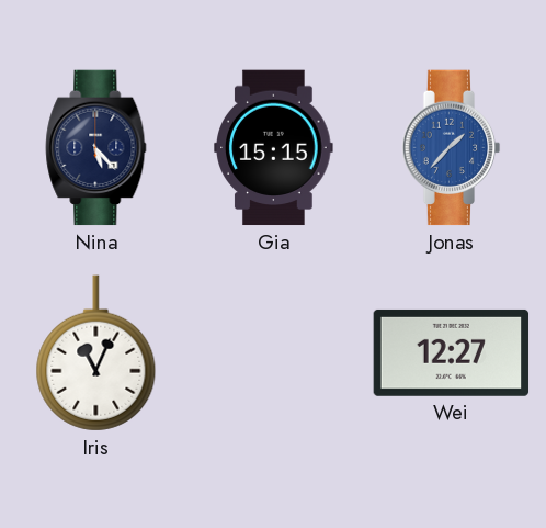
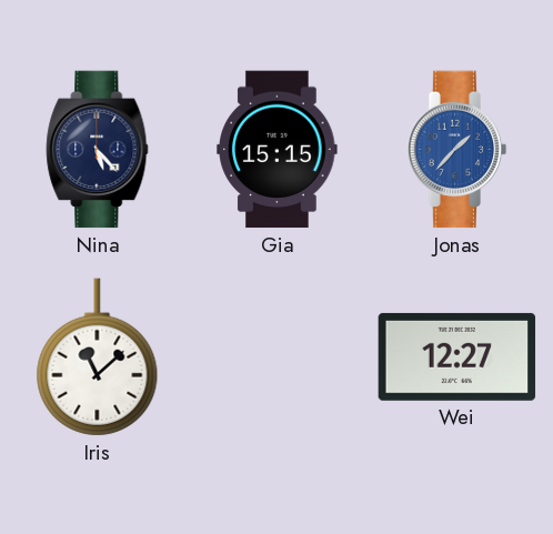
Iris: 11:04 -> 11:08
